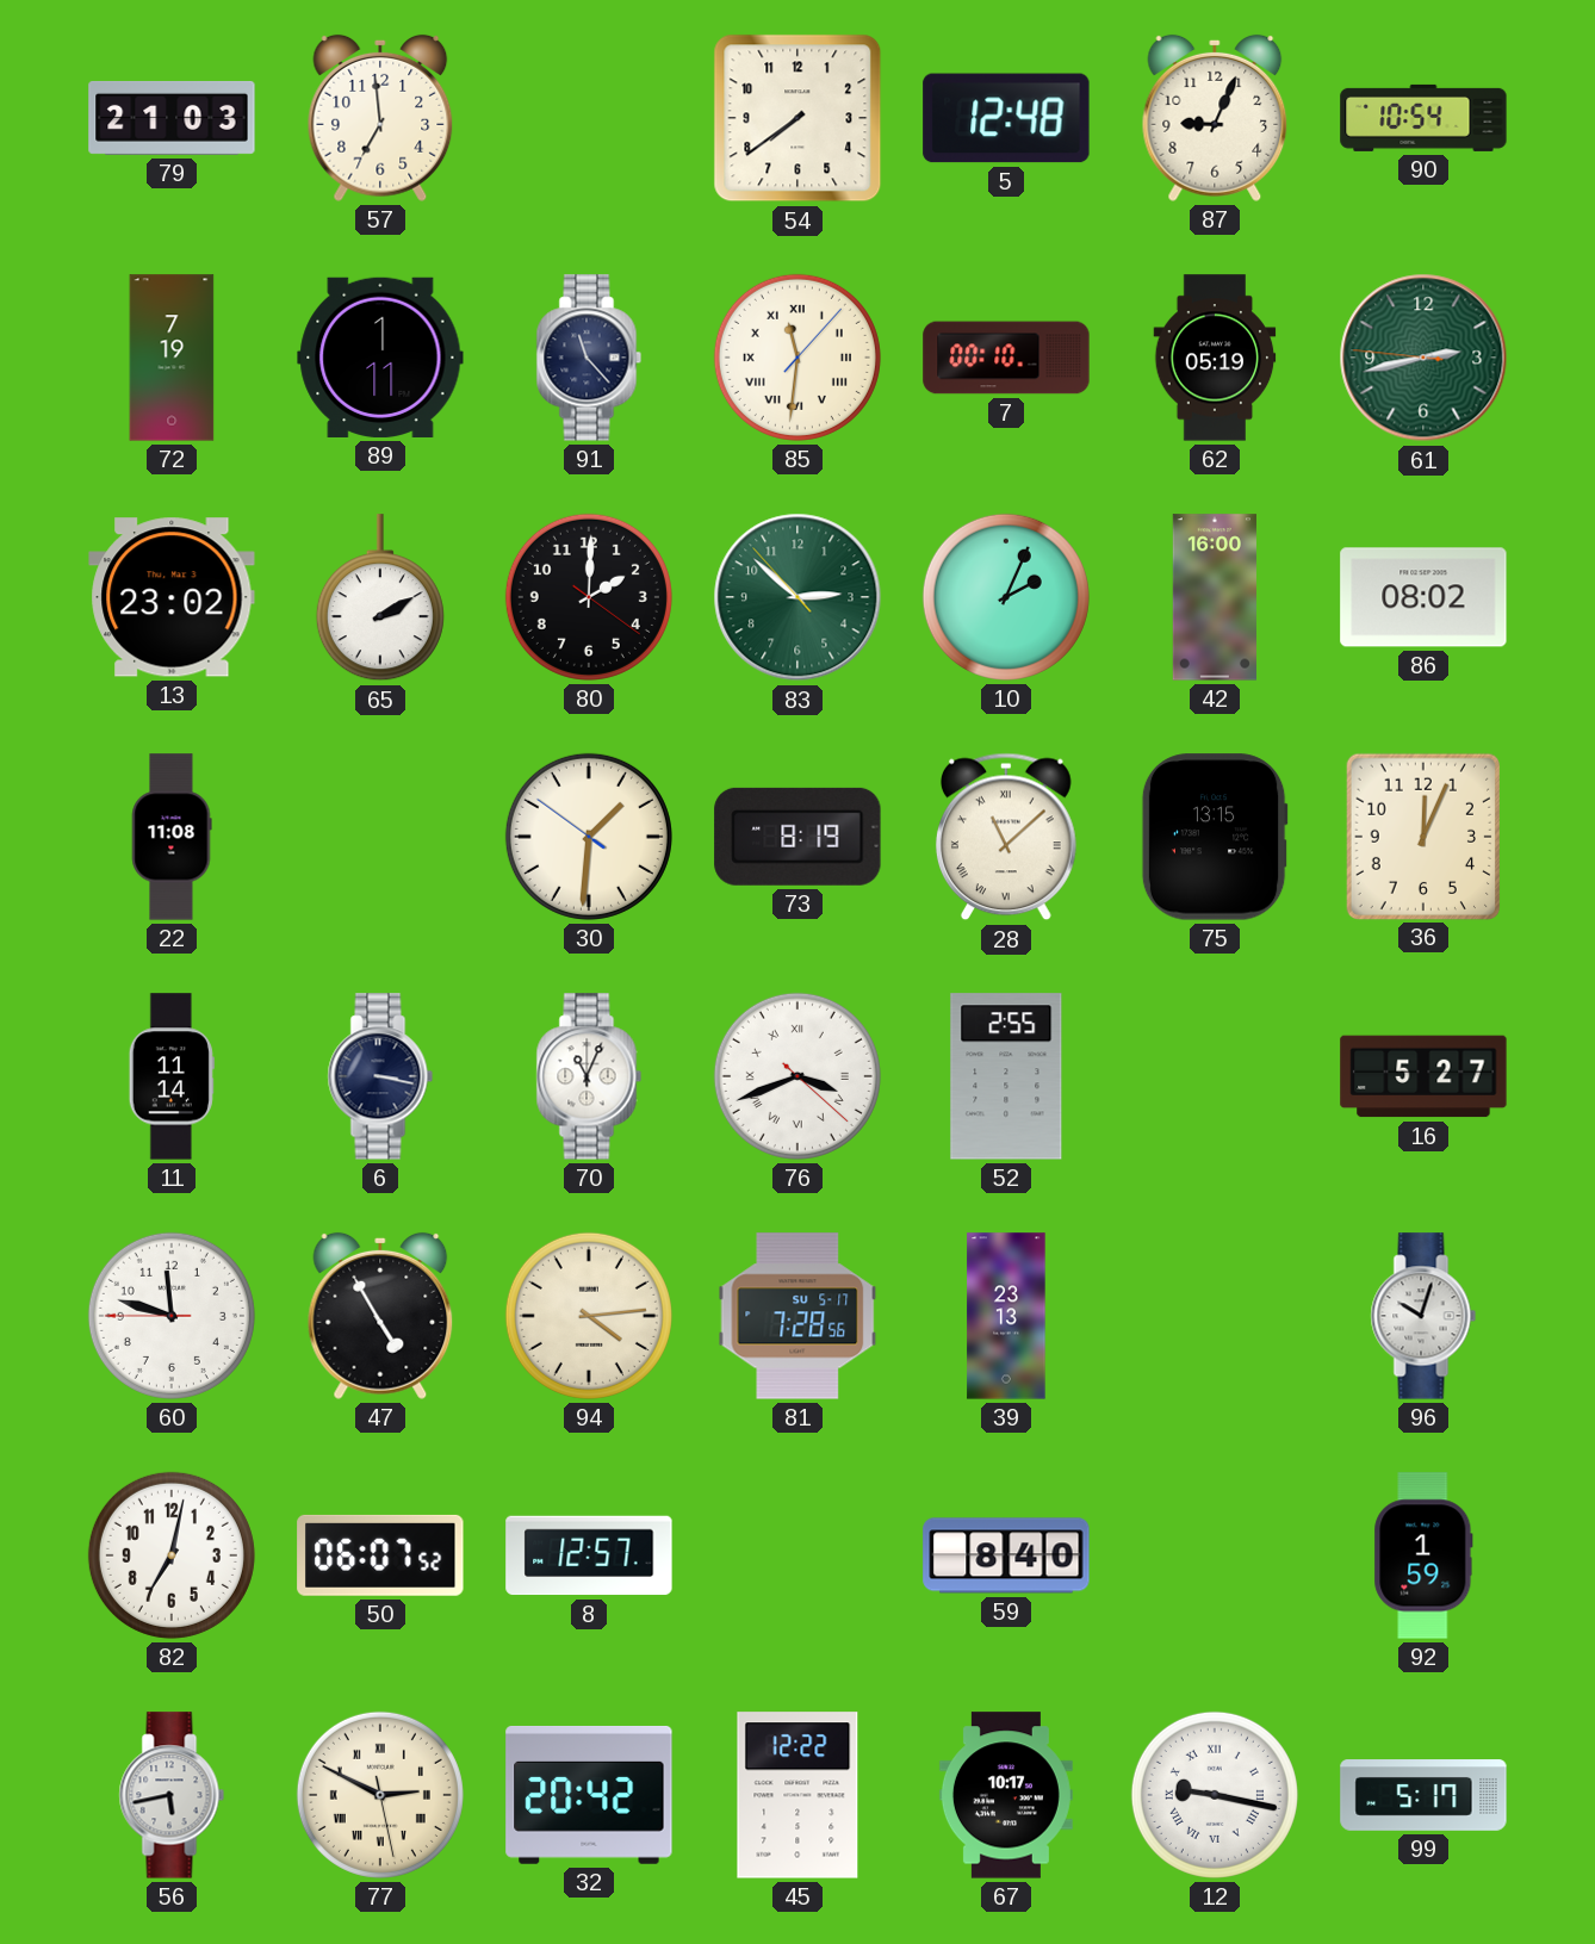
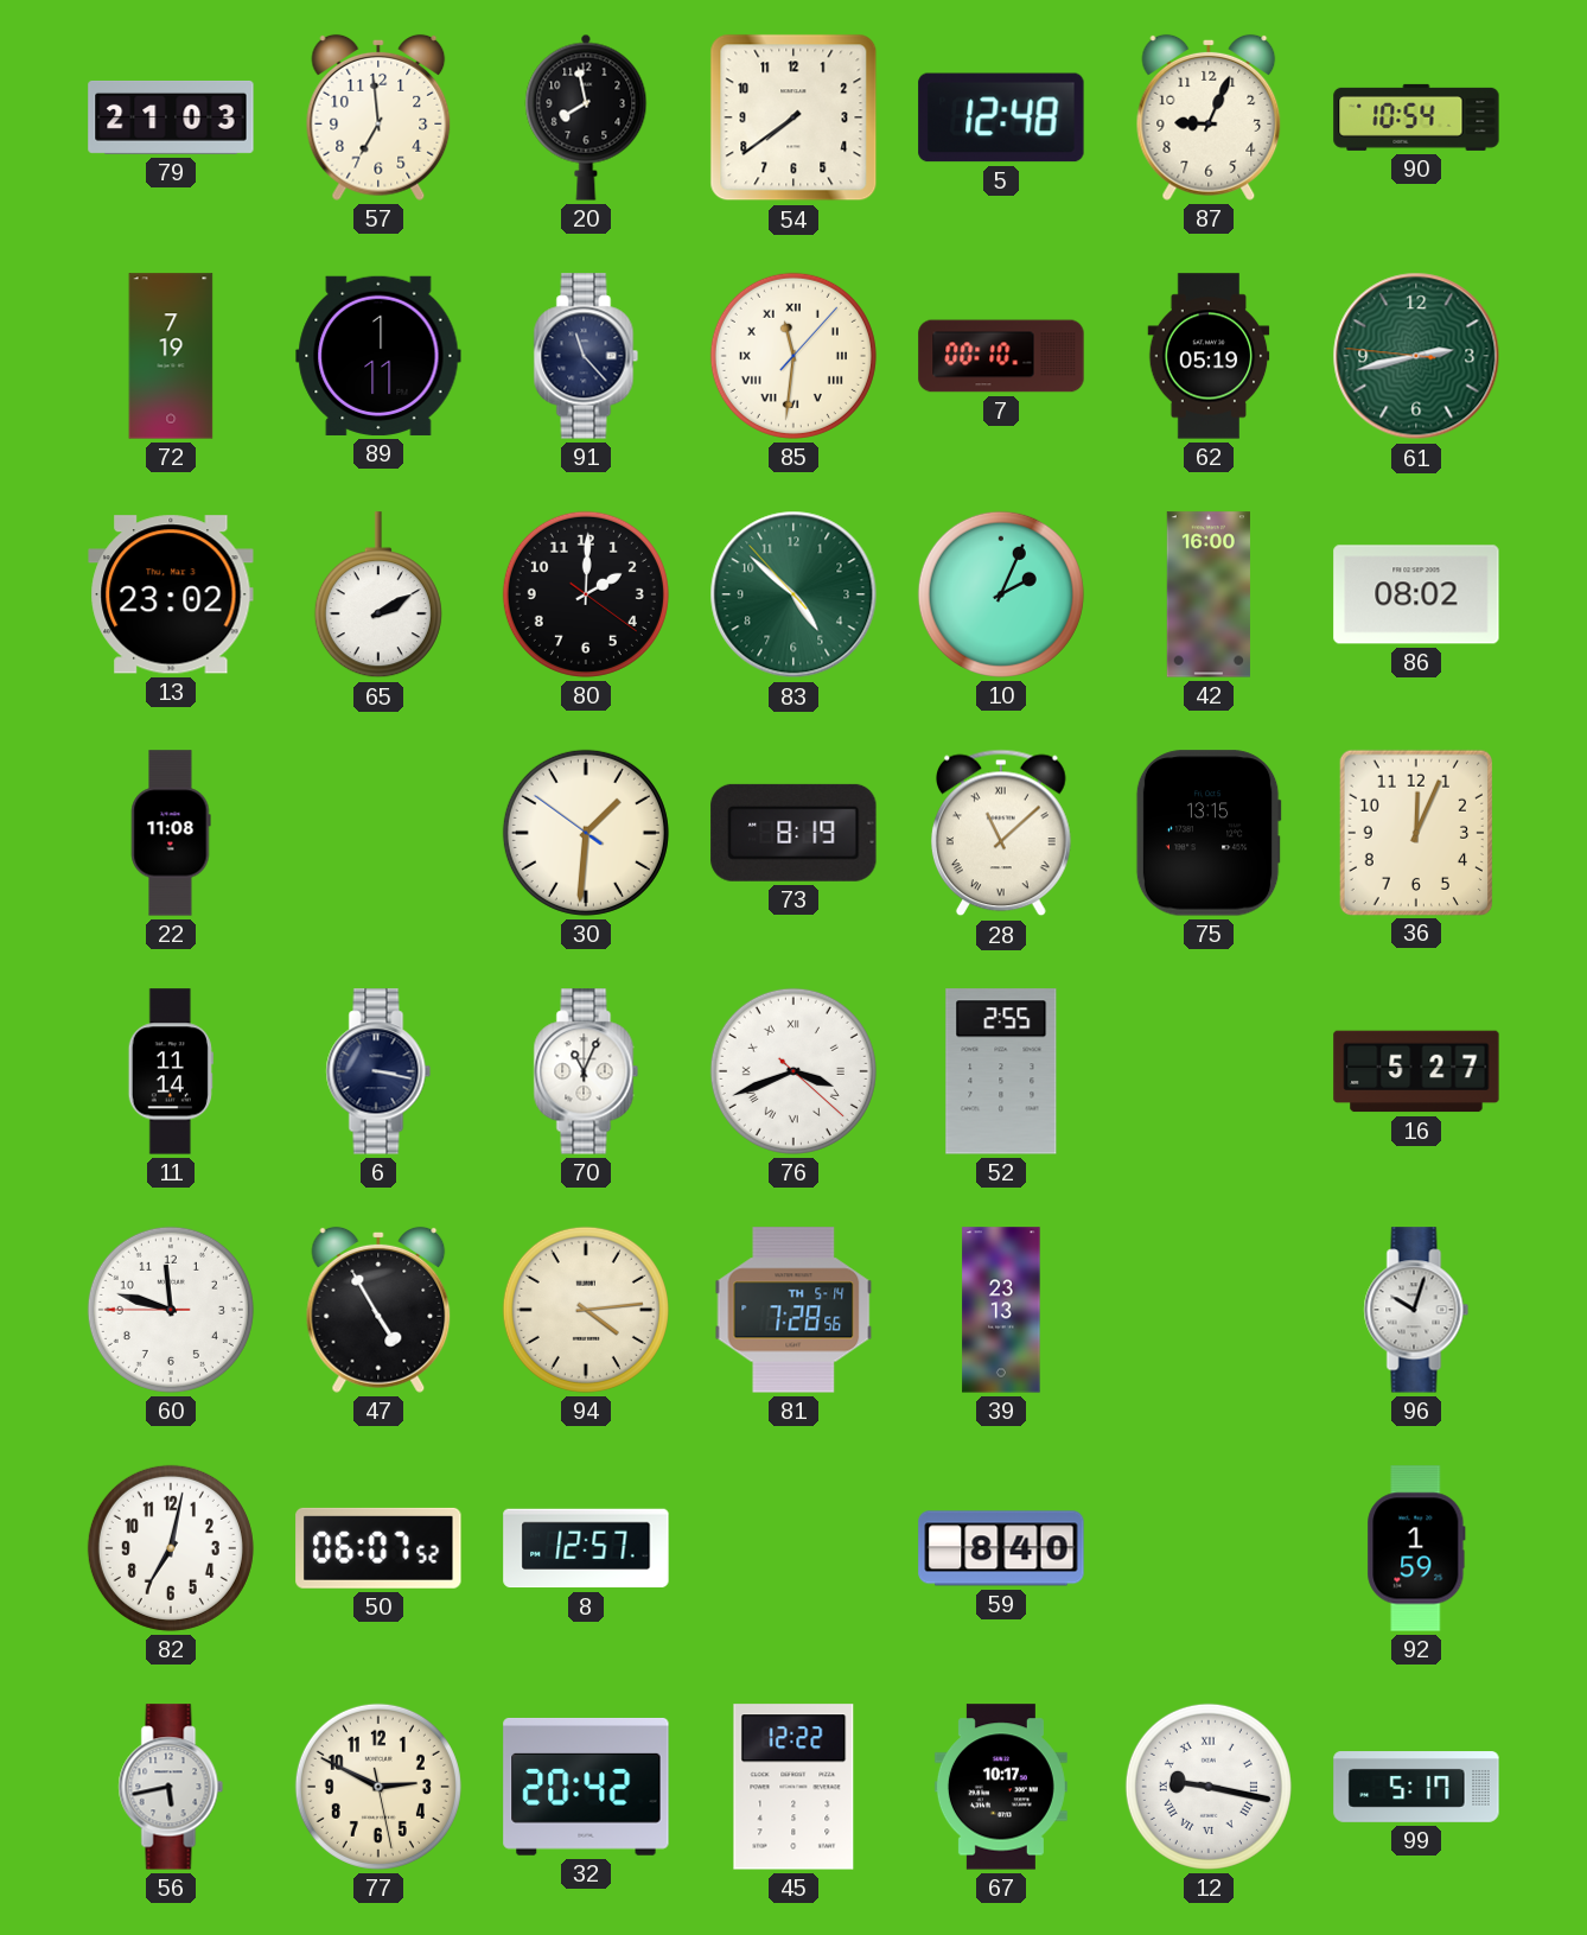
20: none -> 7:58
83: 2:51 -> 4:51
81 date: SU 5-17 -> TH 5-14
77 numerals: Roman -> Arabic
